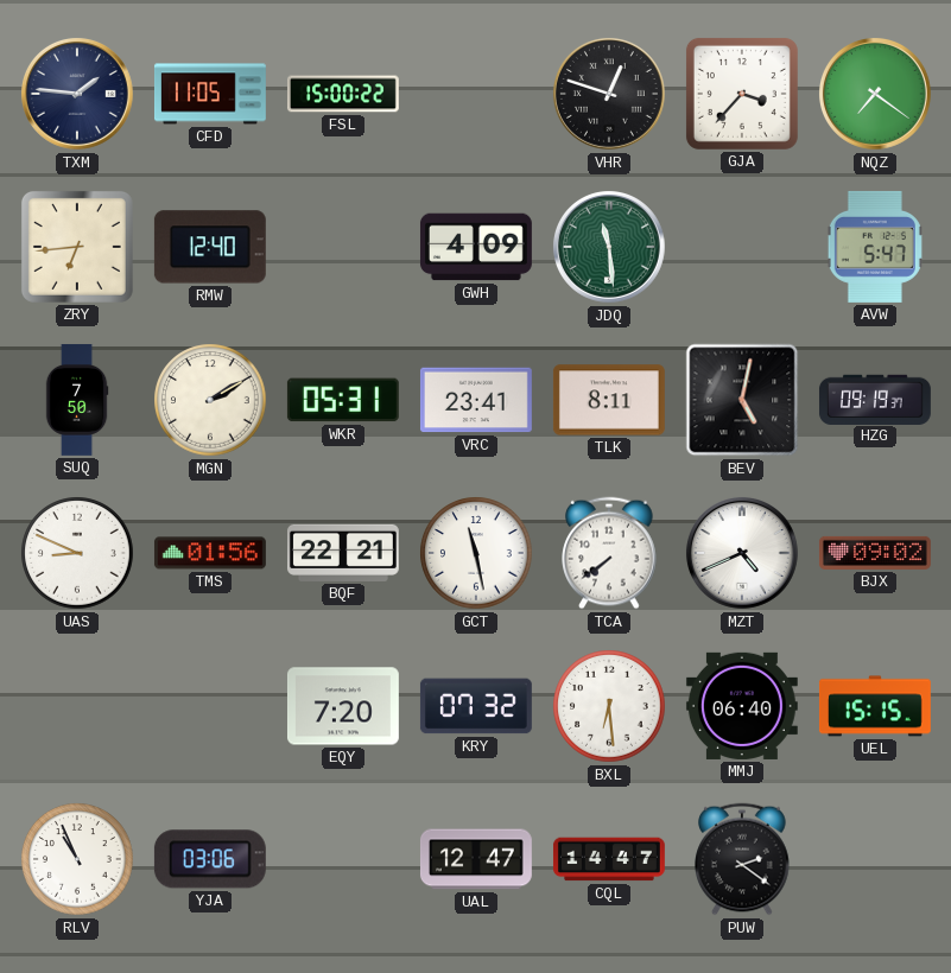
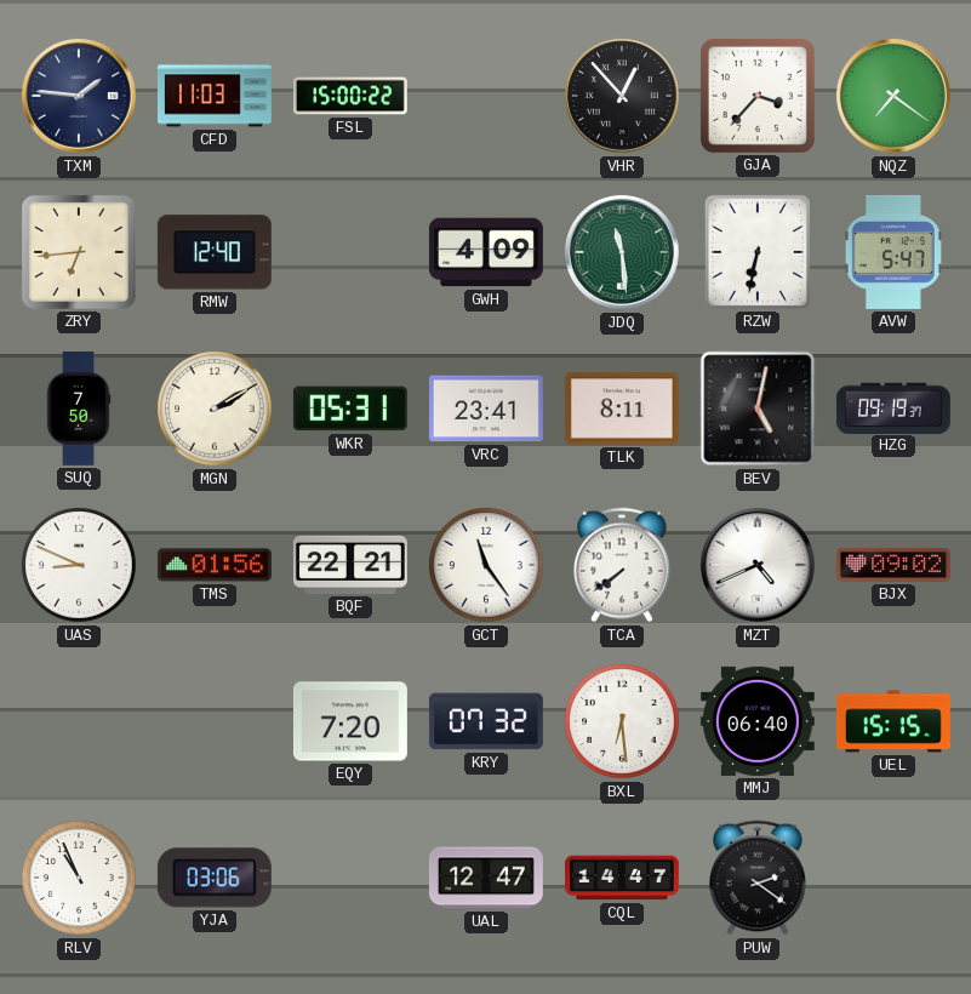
CFD: 11:05 -> 11:03
VHR: 12:48 -> 12:53
RZW: none -> 6:32
GCT: 11:28 -> 11:24
